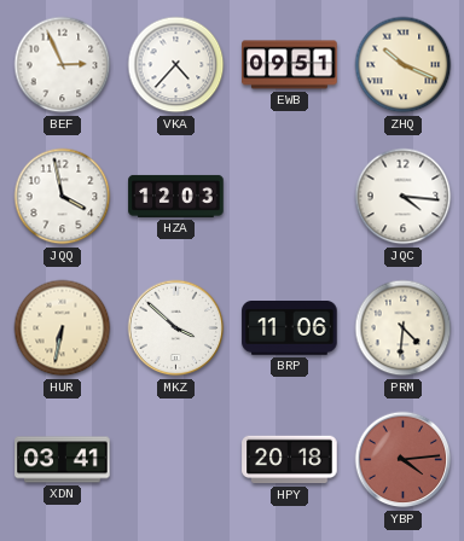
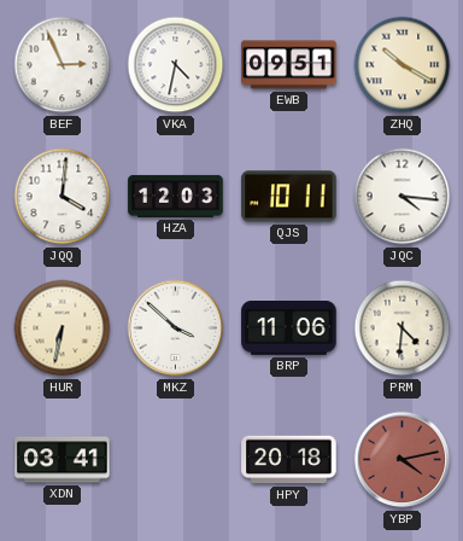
VKA: 4:37 -> 4:32
ZHQ: 10:19 -> 10:20
JQQ: 3:58 -> 4:01
QJS: none -> 10:11
YBP: 4:14 -> 4:13
